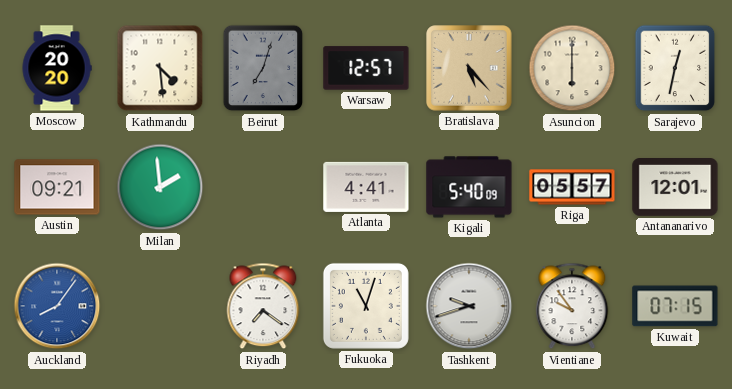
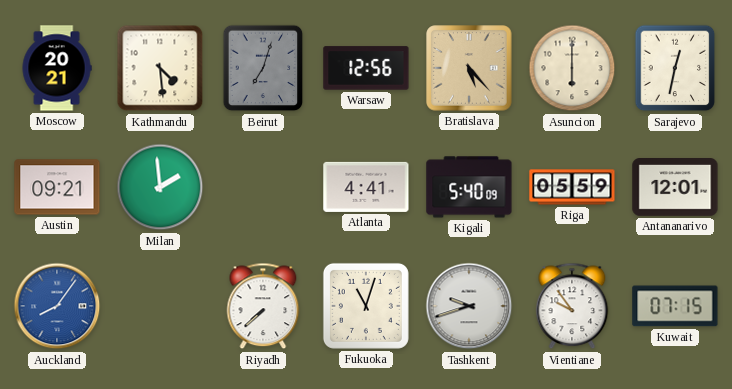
Moscow: 20:20 -> 20:21
Warsaw: 12:57 -> 12:56
Riga: 05:57 -> 05:59
Riyadh: 7:21 -> 7:38
